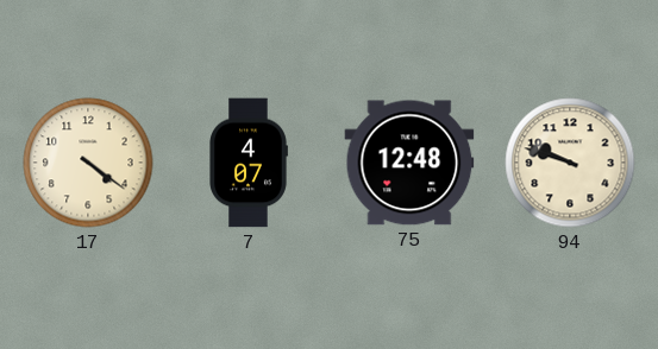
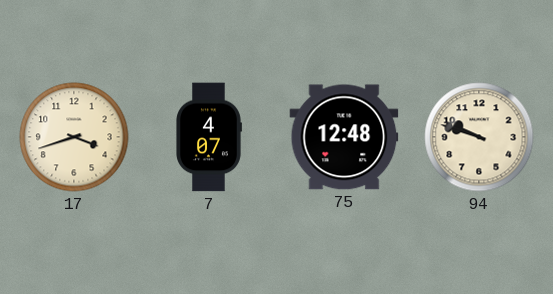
17: 4:21 -> 3:42
